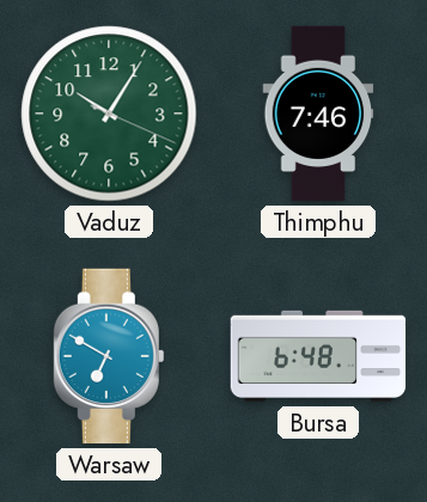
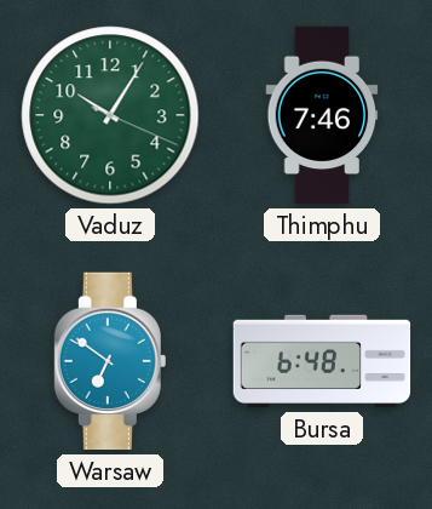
Warsaw: 6:50 -> 6:51
